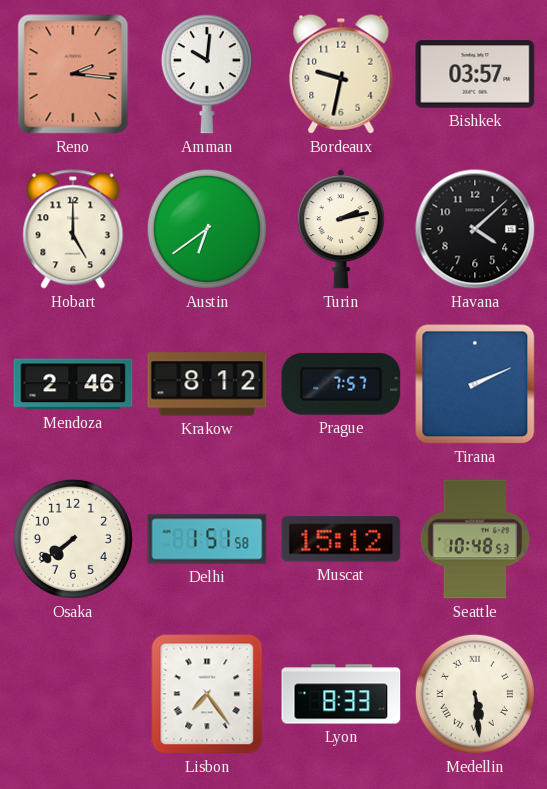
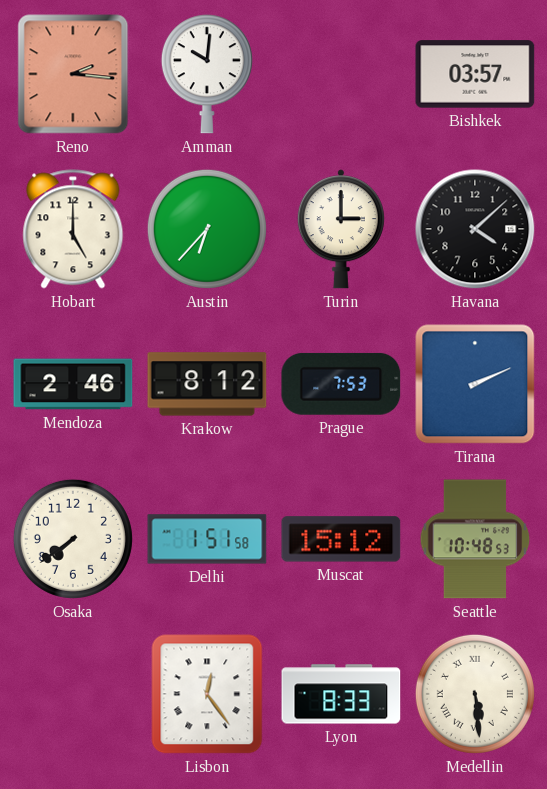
Bordeaux: 9:32 -> none
Austin: 6:39 -> 6:37
Turin: 2:13 -> 3:00
Prague: 7:57 -> 7:53
Lisbon: 7:24 -> 12:24
